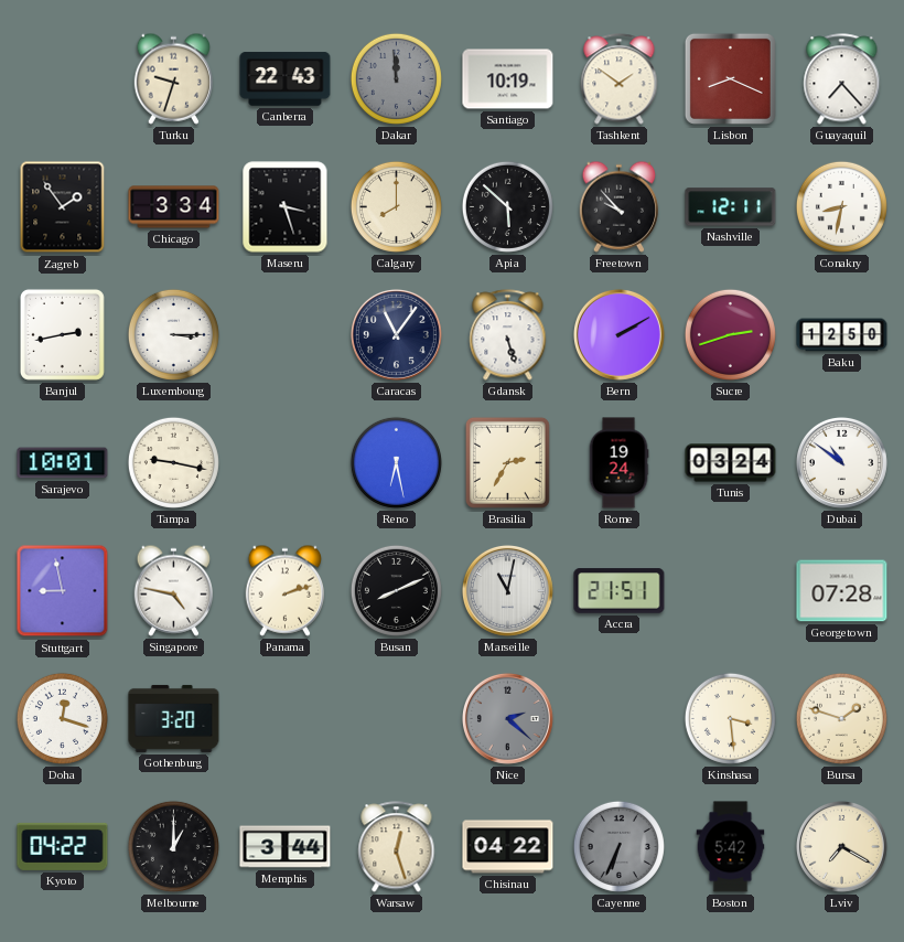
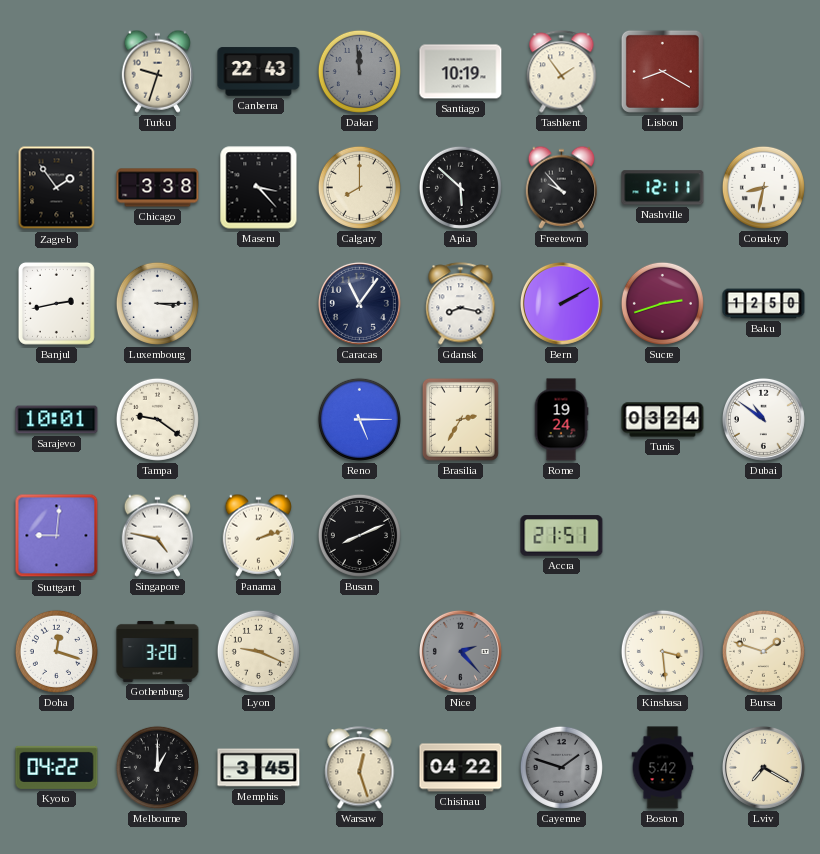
Tashkent: 1:51 -> 1:54
Lisbon: 8:19 -> 8:20
Guayaquil: 7:23 -> none
Chicago: 3:34 -> 3:38
Maseru: 3:27 -> 3:23
Gdansk: 5:27 -> 8:17
Tampa: 9:17 -> 9:21
Reno: 6:28 -> 5:15
Stuttgart: 8:58 -> 9:01
Marseille: 11:02 -> none
Georgetown: 07:28 -> none
Lyon: none -> 9:19
Nice: 2:22 -> 2:23
Memphis: 3:44 -> 3:45
Cayenne: 6:34 -> 1:48
